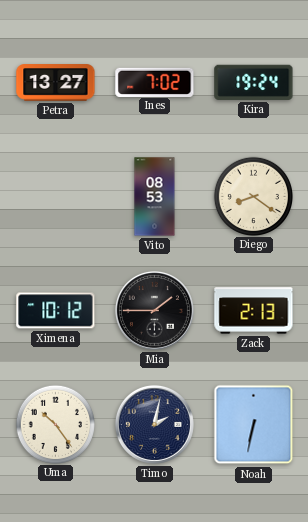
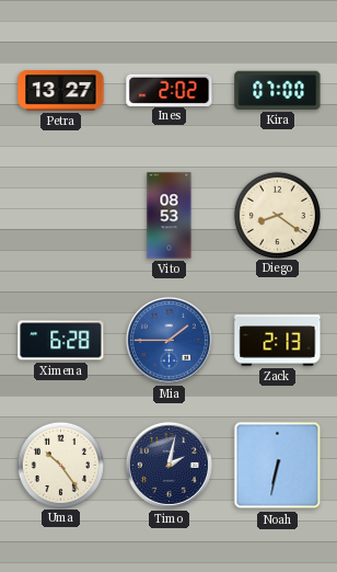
Ines: 7:02 -> 2:02
Kira: 19:24 -> 07:00
Ximena: 10:12 -> 6:28
Mia dial: black -> blue
